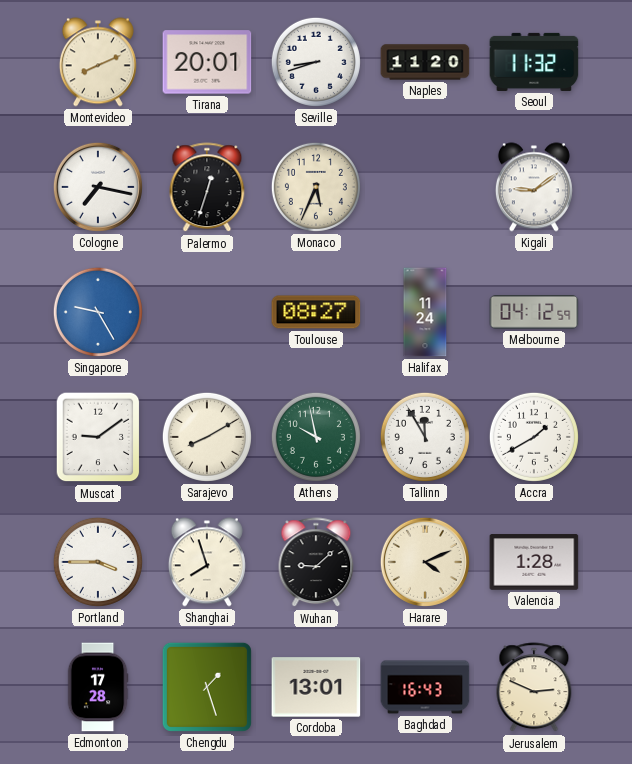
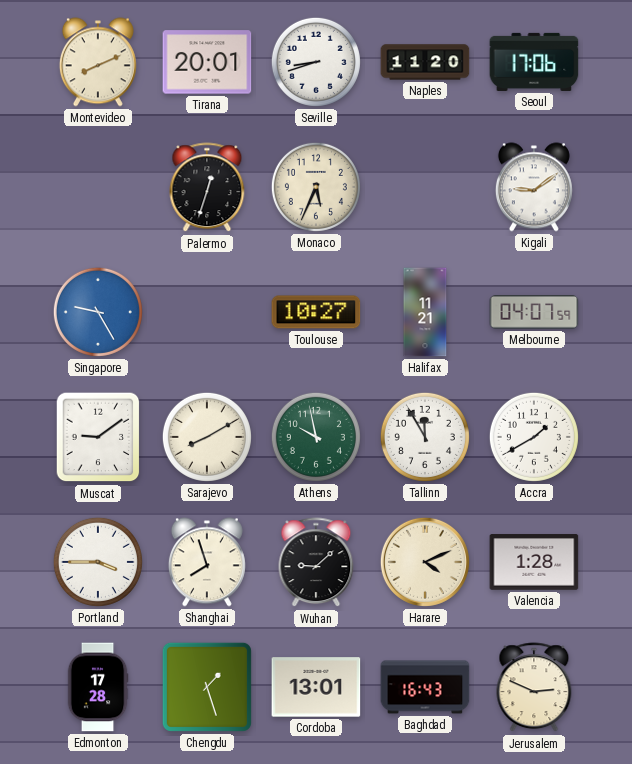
Seoul: 11:32 -> 17:06
Cologne: 7:17 -> none
Toulouse: 08:27 -> 10:27
Halifax: 11:24 -> 11:21
Melbourne: 04:12 -> 04:07
